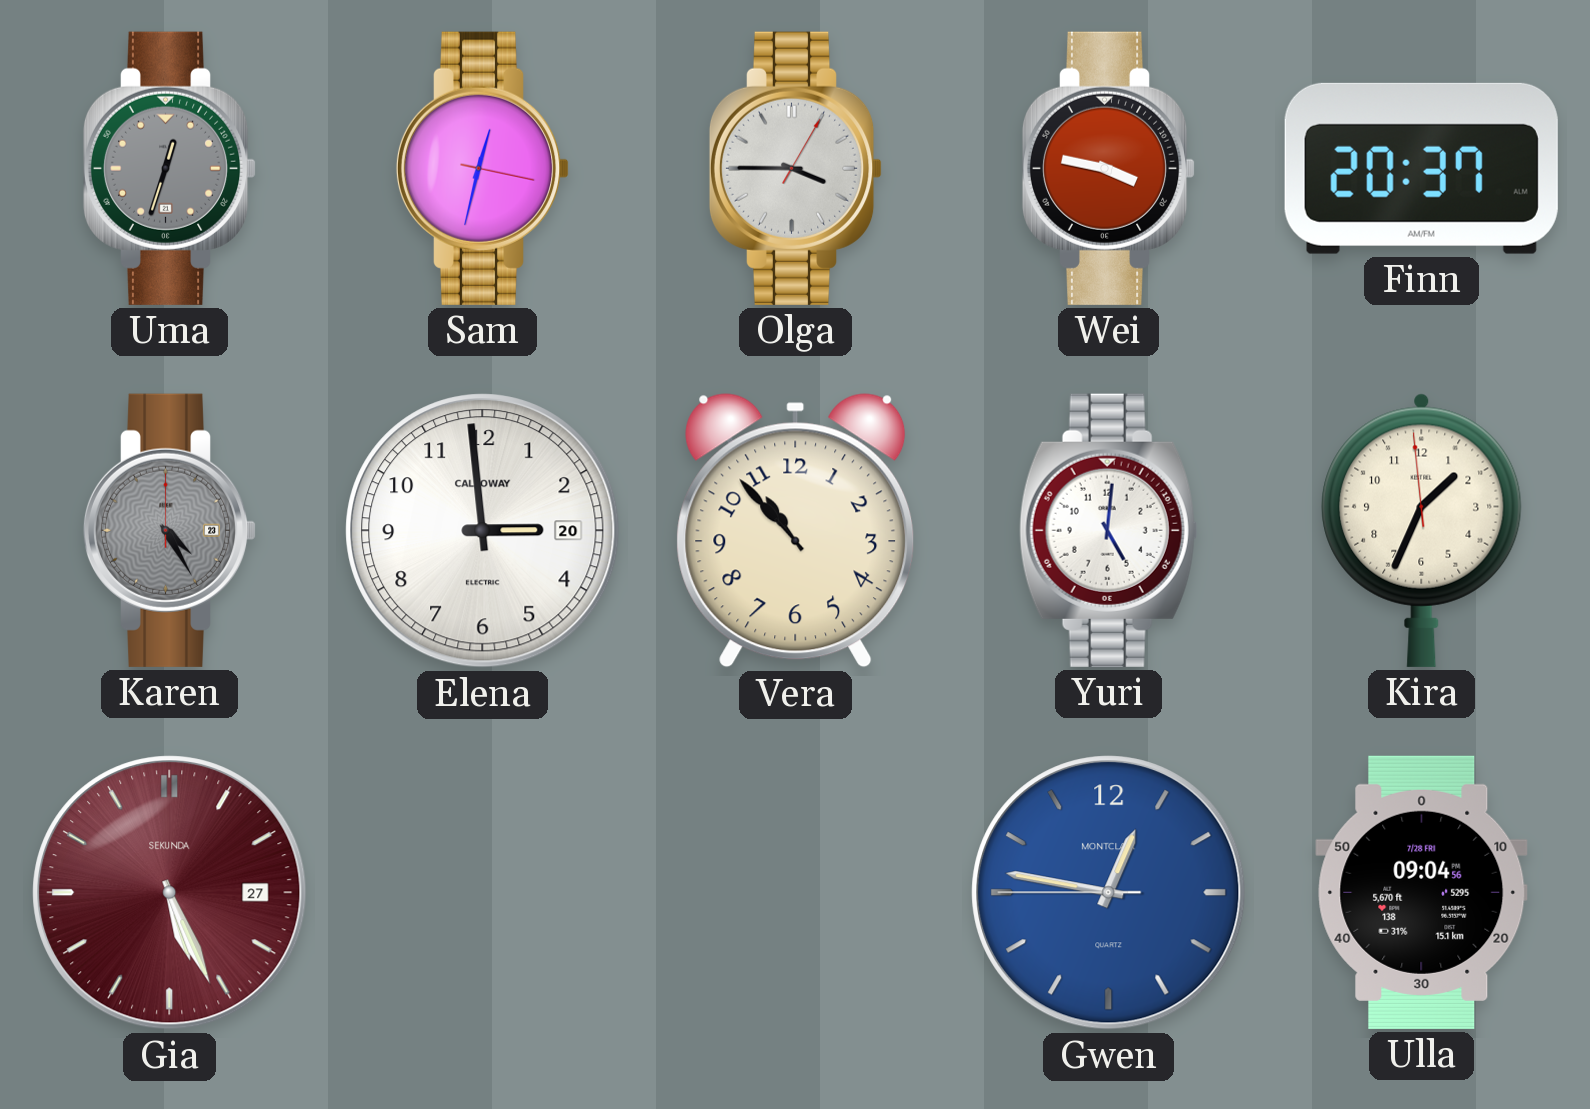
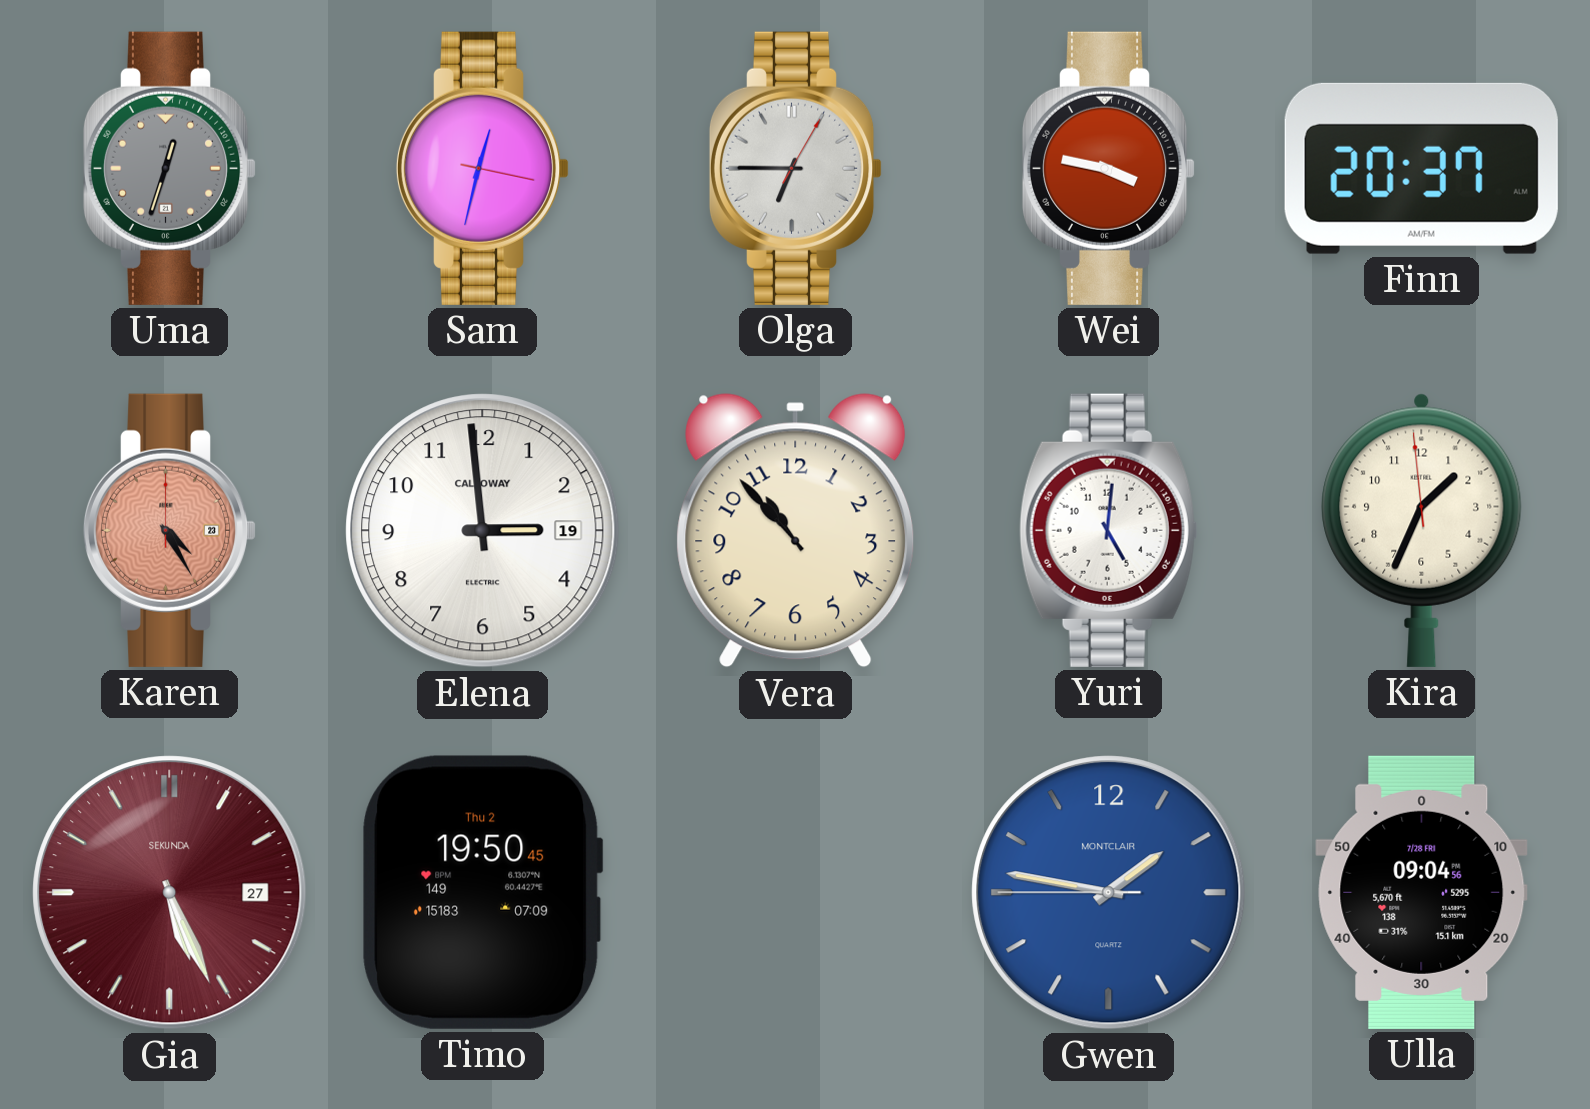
Olga: 3:45 -> 6:45
Karen dial: grey -> salmon
Elena date: 20 -> 19
Timo: none -> 19:50
Gwen: 12:46 -> 1:46
